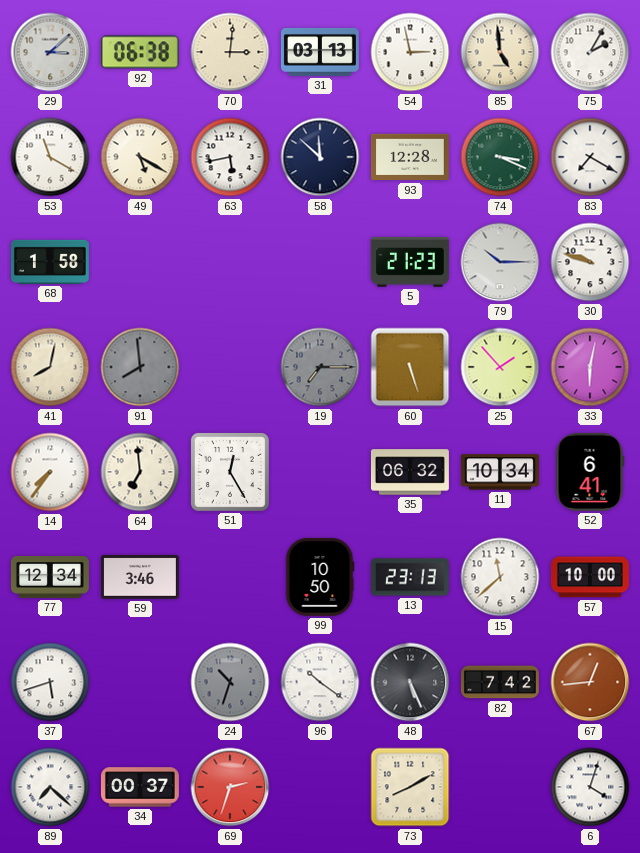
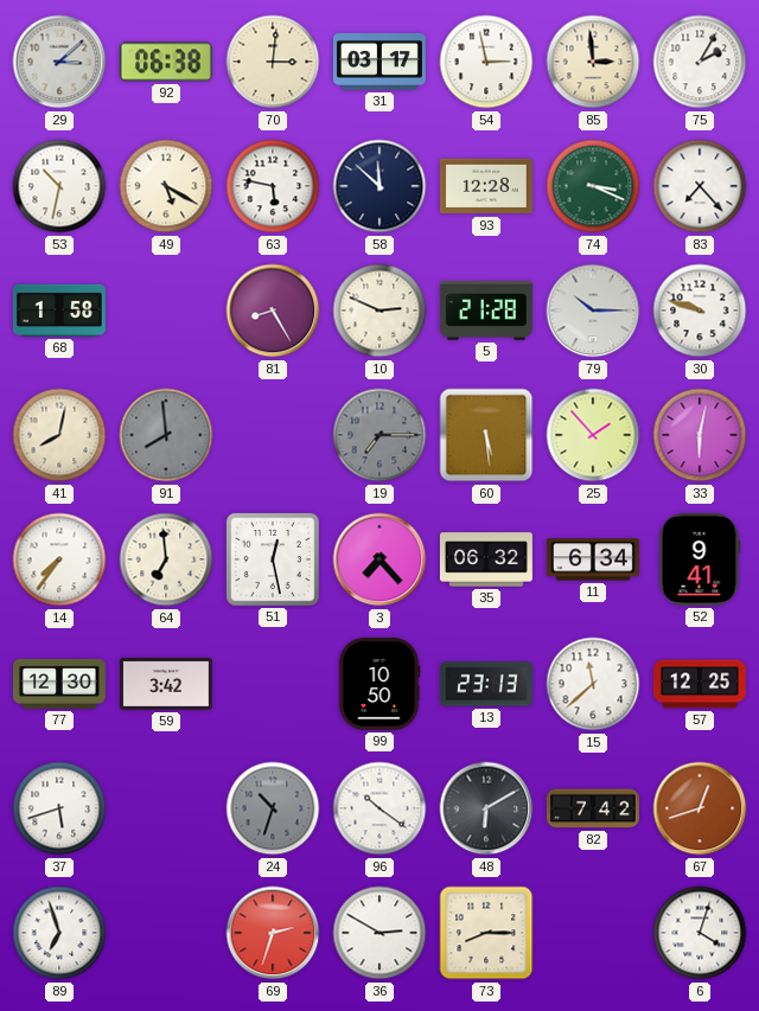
31: 03:13 -> 03:17
85: 4:59 -> 2:59
53: 11:20 -> 10:32
63: 5:43 -> 5:47
83: 7:20 -> 7:23
81: none -> 8:25
10: none -> 2:49
5: 21:23 -> 21:28
60: 5:27 -> 5:29
51: 12:25 -> 12:28
3: none -> 7:23
11: 10:34 -> 6:34
52: 6:41 -> 9:41
77: 12:34 -> 12:30
59: 3:46 -> 3:42
57: 10:00 -> 12:25
48: 5:26 -> 6:10
67: 12:44 -> 12:42
89: 7:22 -> 6:57
34: 00:37 -> none
36: none -> 2:50
73: 8:10 -> 8:15
